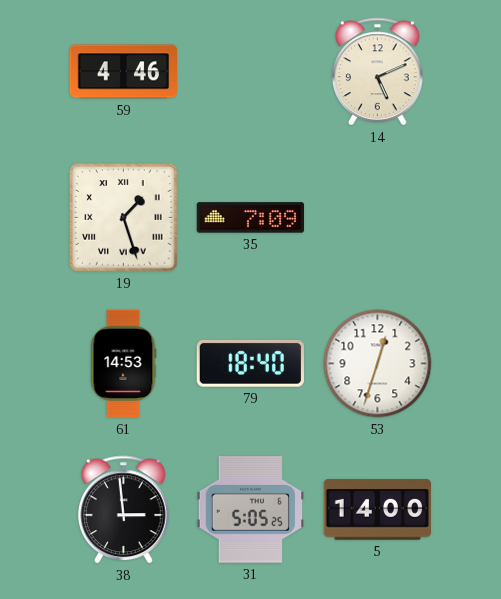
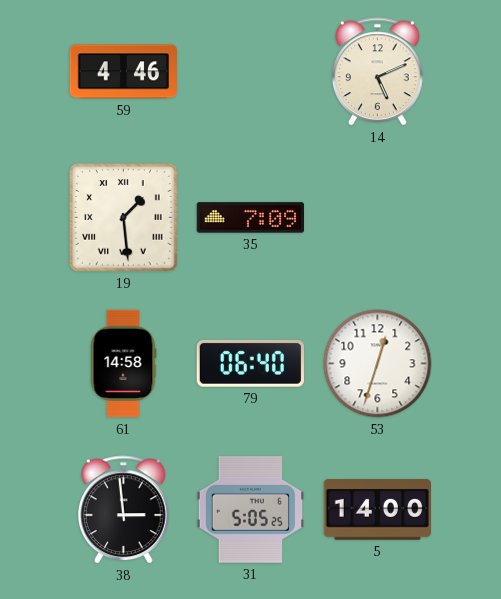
19: 1:27 -> 1:29
61: 14:53 -> 14:58
79: 18:40 -> 06:40
